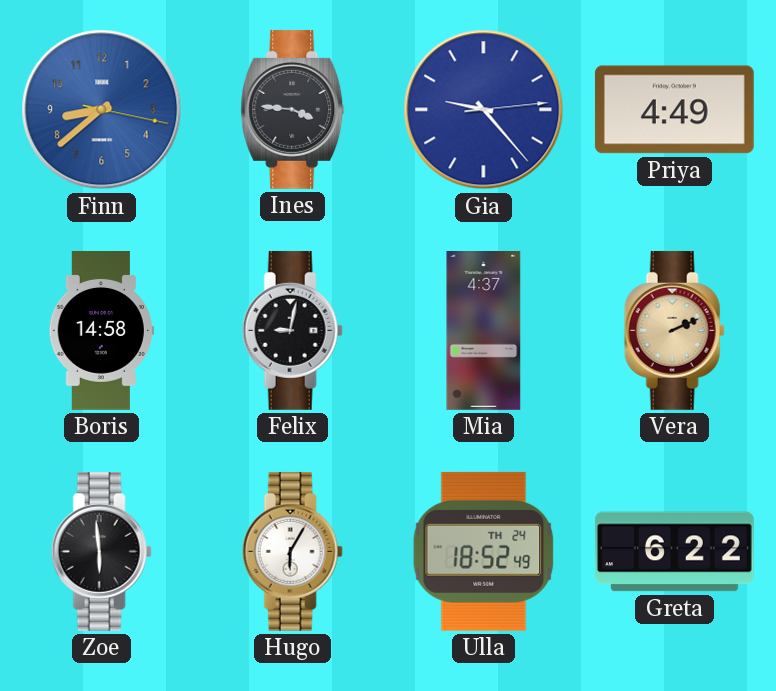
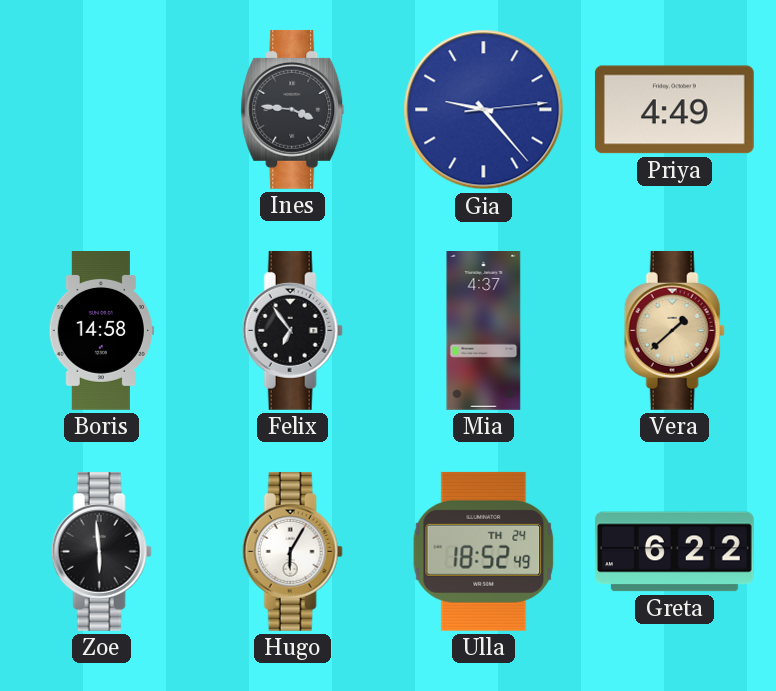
Finn: 8:38 -> none
Felix: 9:02 -> 6:54
Vera: 2:11 -> 1:38
